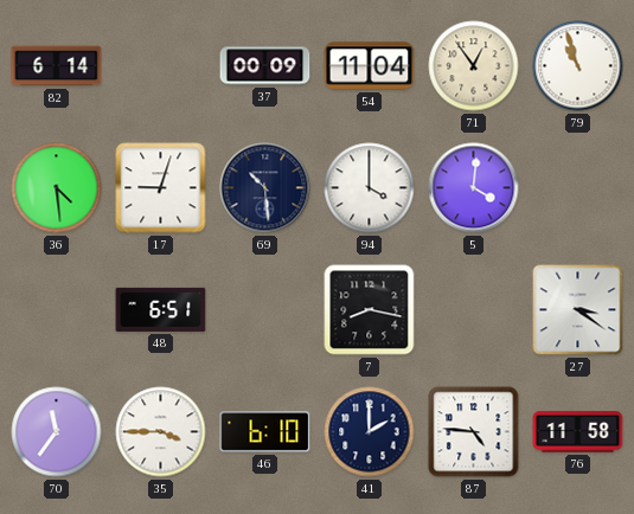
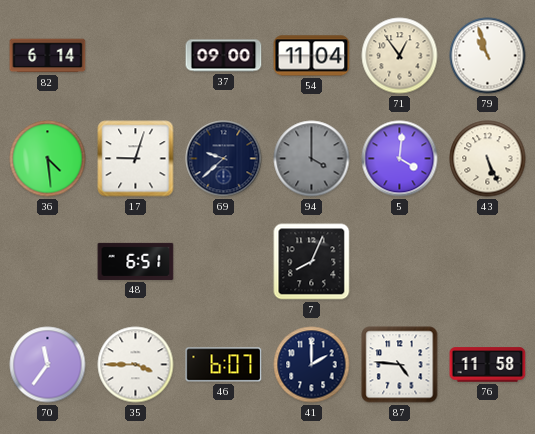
37: 00:09 -> 09:00
69: 10:29 -> 9:38
94 dial: white -> grey
43: none -> 5:26
7: 8:17 -> 8:04
27: 3:21 -> none
46: 6:10 -> 6:07
